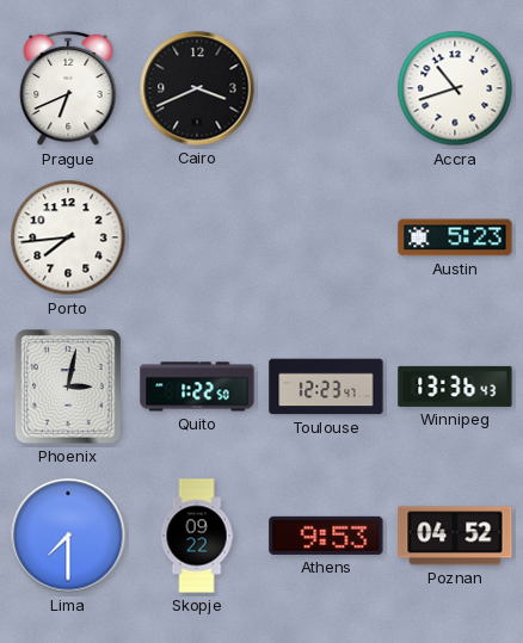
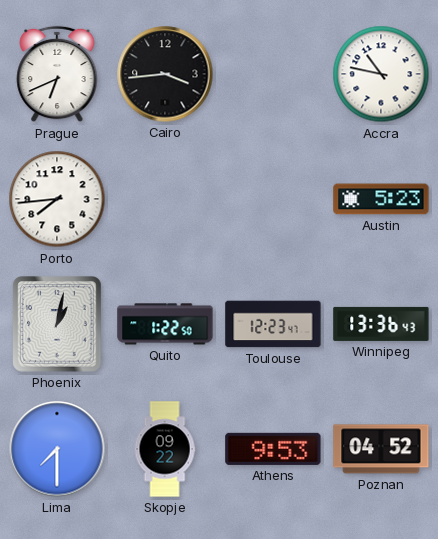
Cairo: 3:41 -> 3:44
Accra: 10:42 -> 10:47
Phoenix: 3:02 -> 1:02
